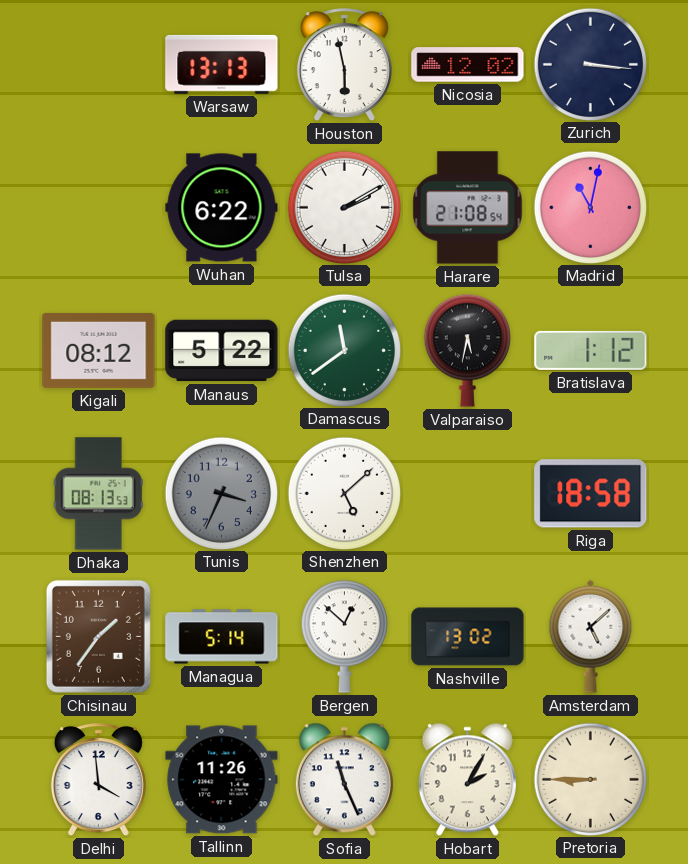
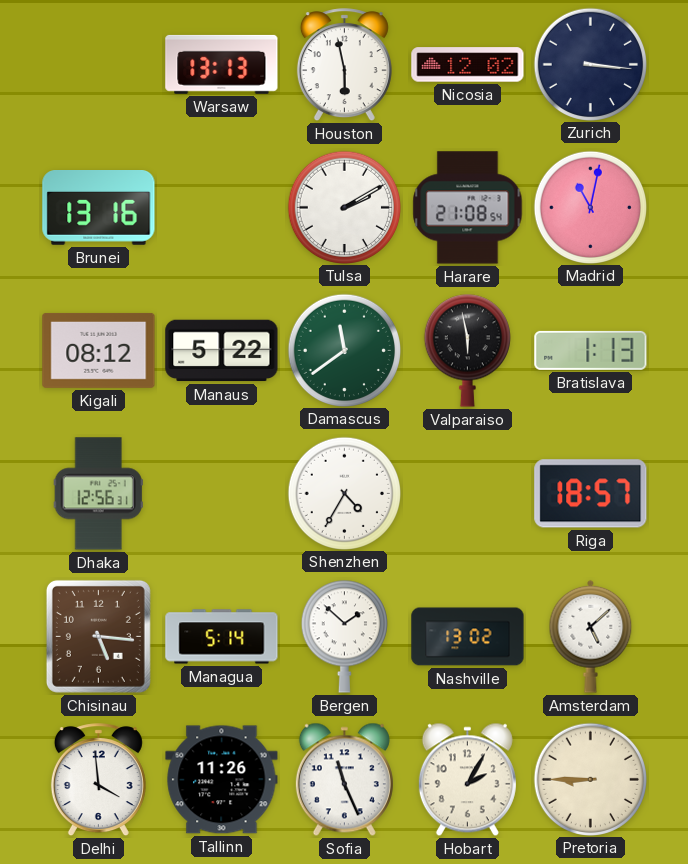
Brunei: none -> 13:16
Wuhan: 6:22 -> none
Valparaiso: 5:32 -> 5:58
Bratislava: 1:12 -> 1:13
Dhaka: 08:13 -> 12:56
Tunis: 3:34 -> none
Shenzhen: 5:08 -> 4:35
Riga: 18:58 -> 18:57
Chisinau: 1:36 -> 5:16
Bergen: 12:52 -> 1:52
